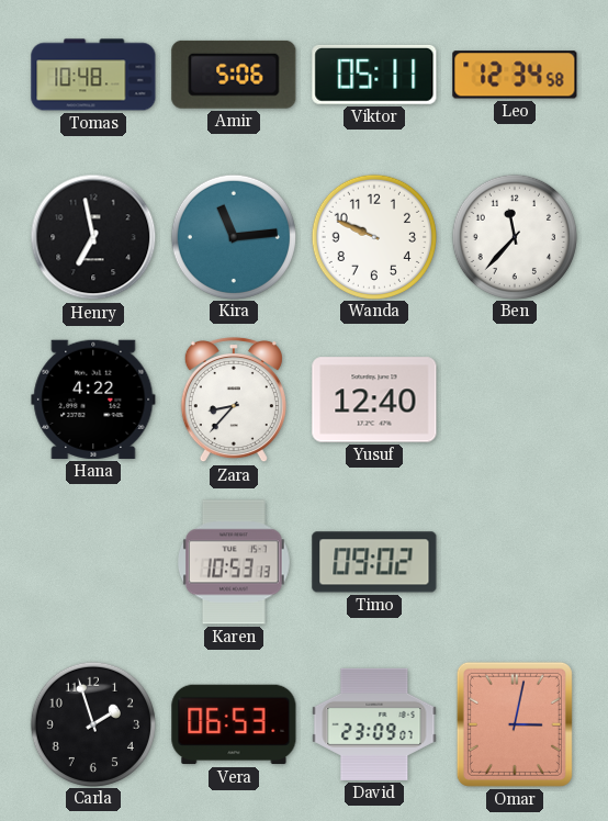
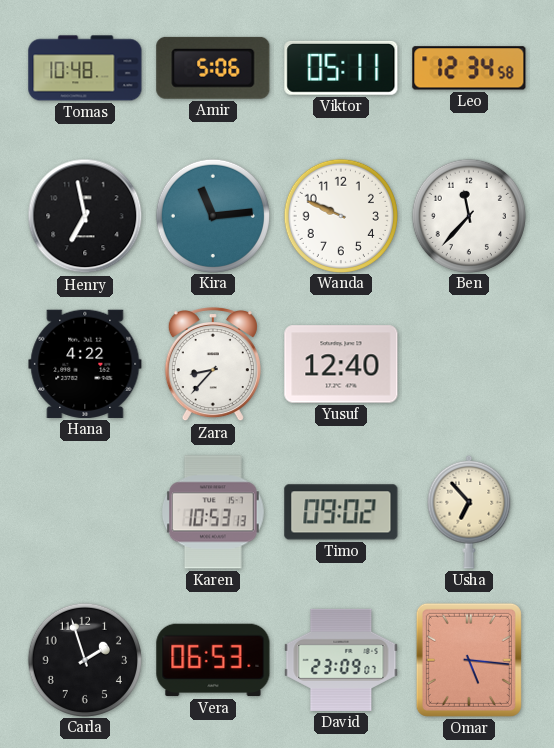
Usha: none -> 6:53
Omar: 3:02 -> 5:16
